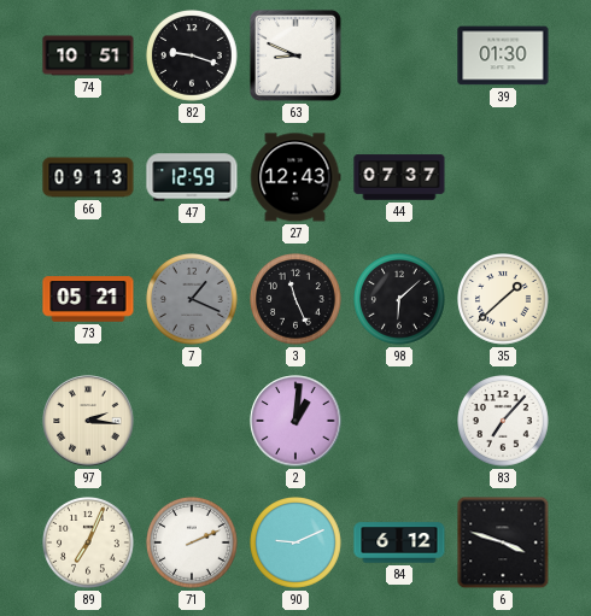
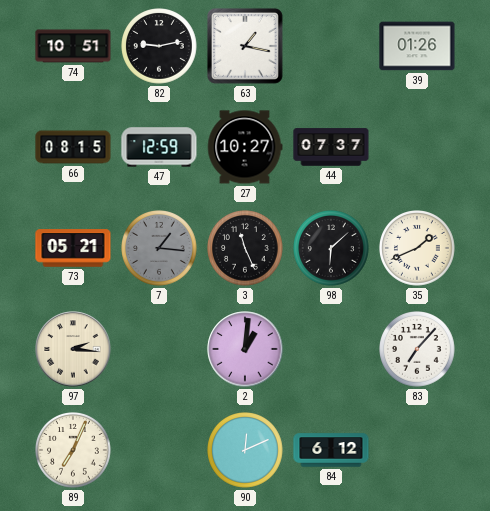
82: 9:18 -> 9:13
63: 8:49 -> 1:17
39: 01:30 -> 01:26
66: 09:13 -> 08:15
27: 12:43 -> 10:27
7: 1:19 -> 1:16
35: 1:38 -> 1:41
71: 2:11 -> none
90: 9:11 -> 12:11
6: 3:48 -> none
